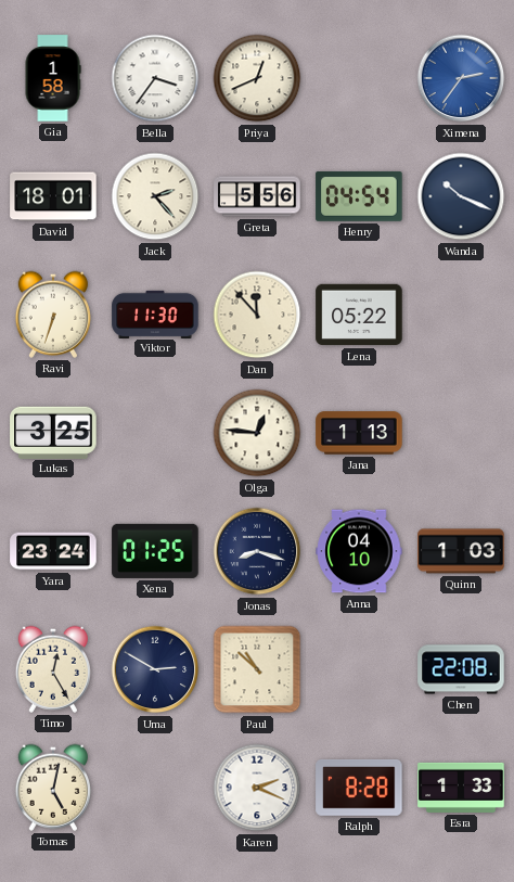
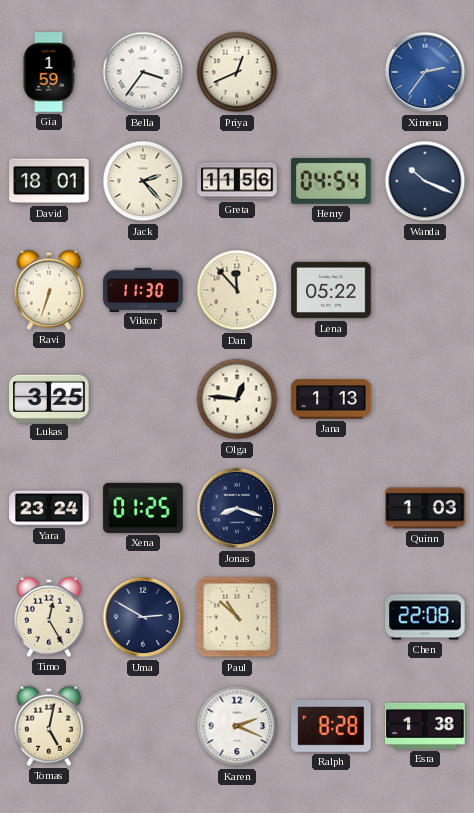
Gia: 1:58 -> 1:59
Greta: 5:56 -> 11:56
Anna: 04:10 -> none
Esra: 1:33 -> 1:38
